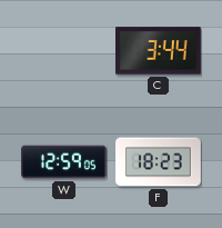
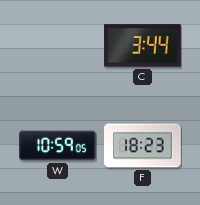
W: 12:59 -> 10:59
